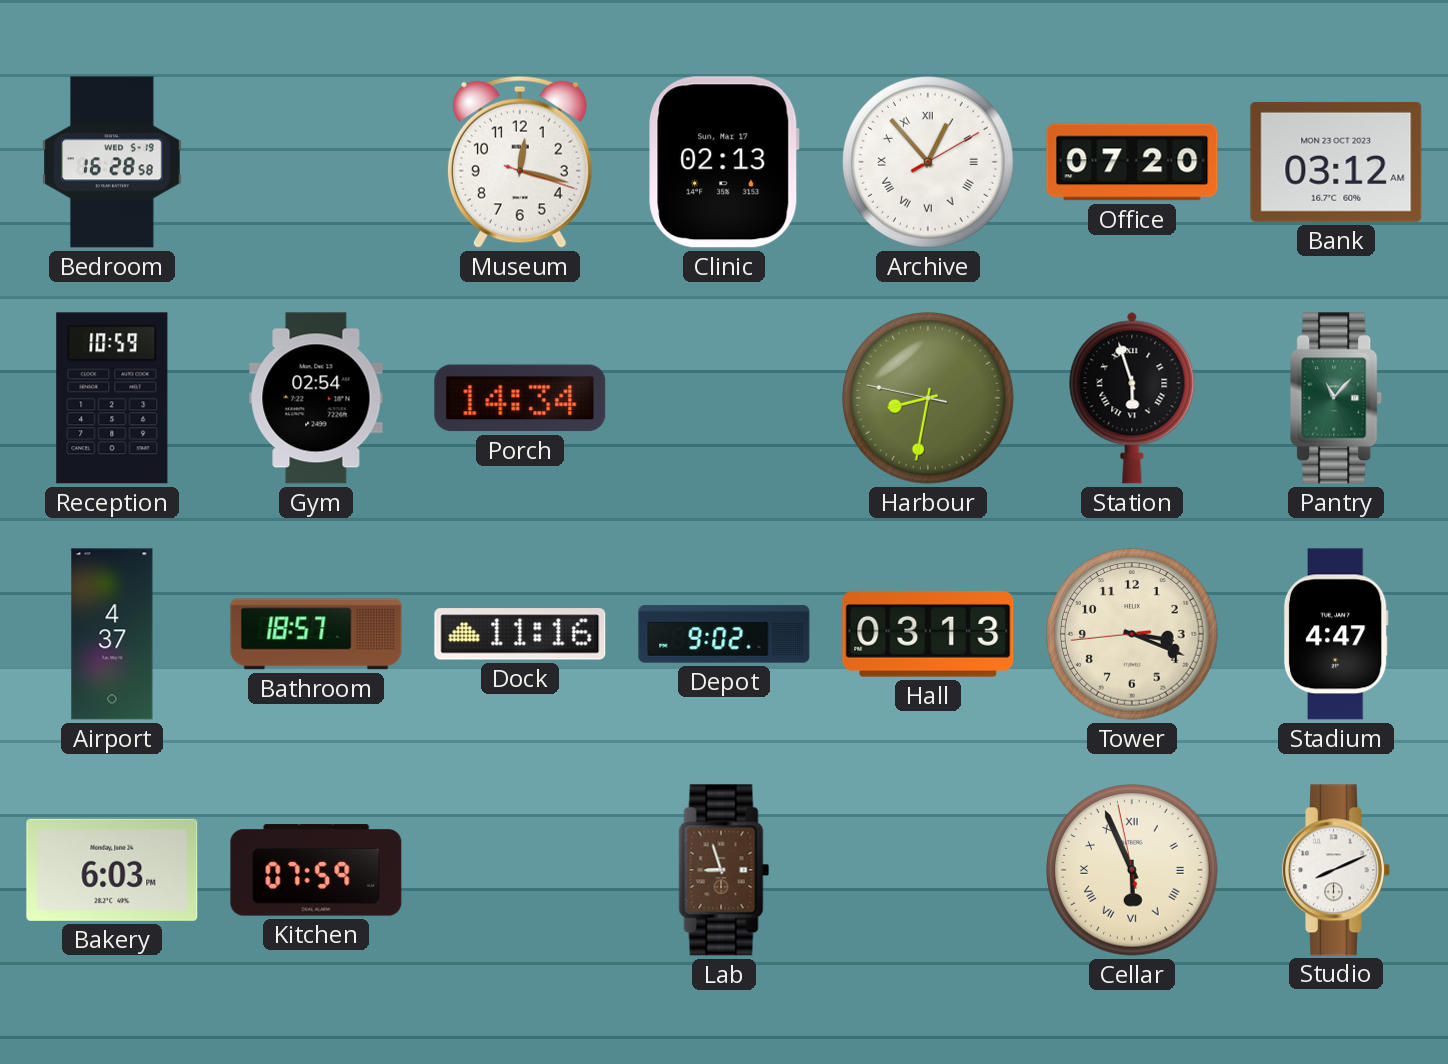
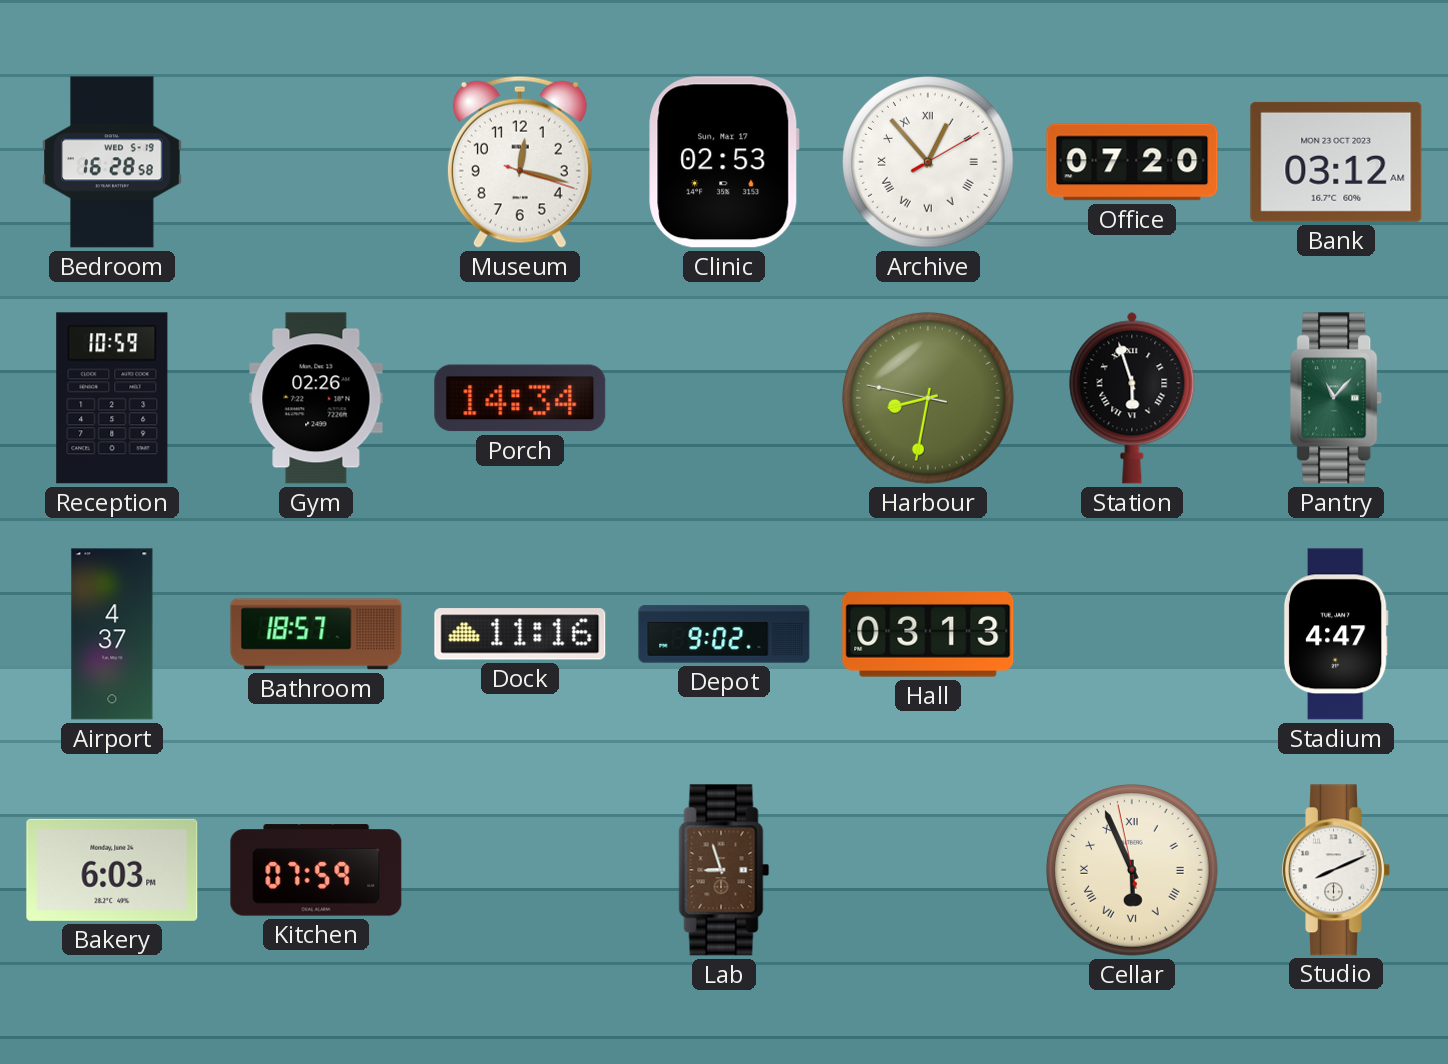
Clinic: 02:13 -> 02:53
Gym: 02:54 -> 02:26
Tower: 3:18 -> none
